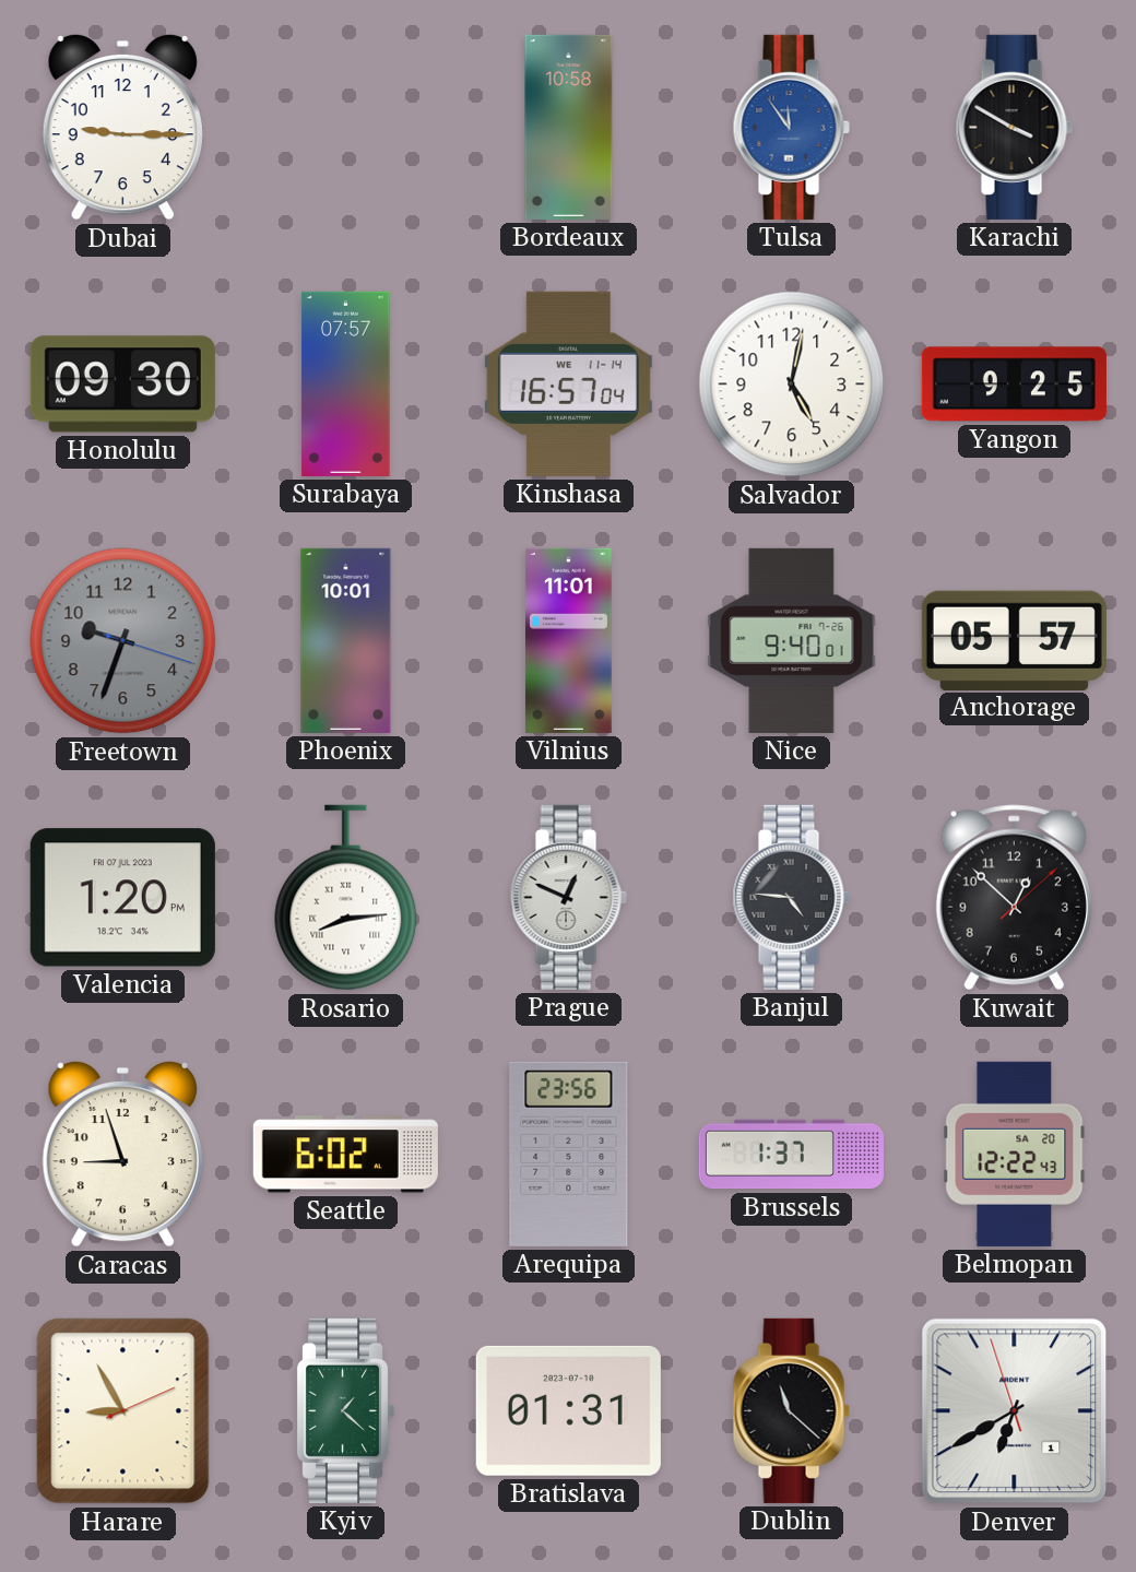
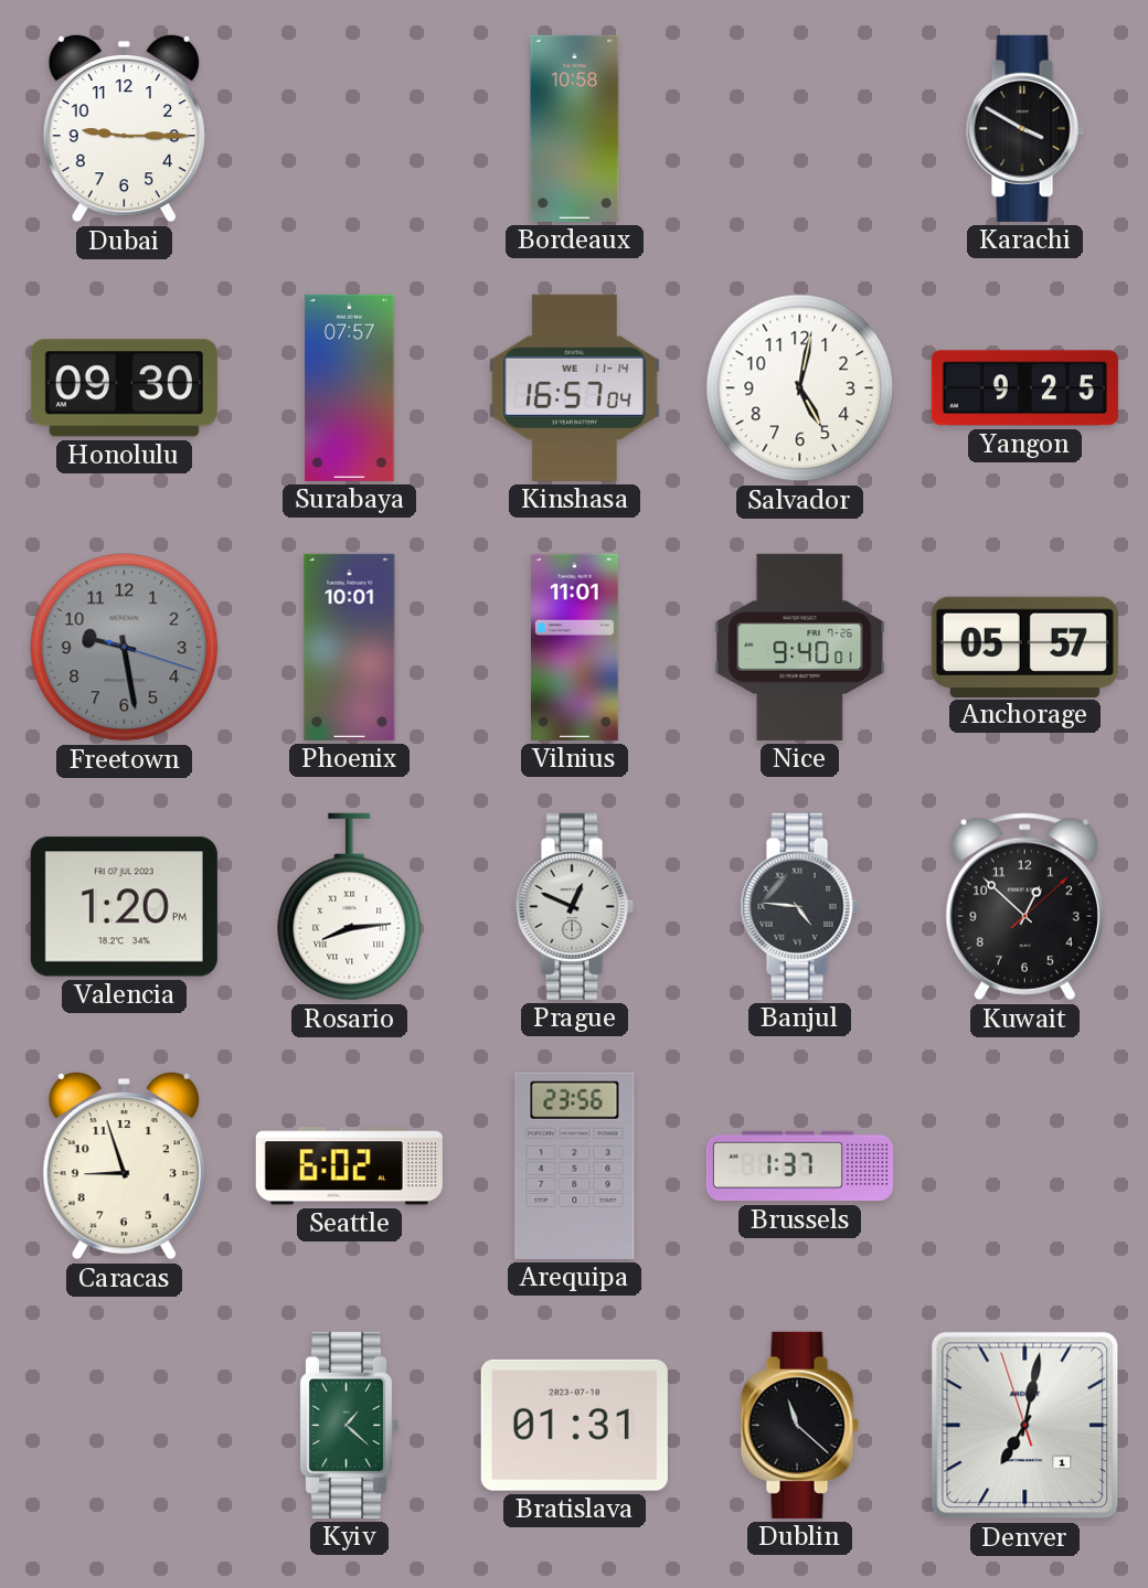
Tulsa: 11:54 -> none
Freetown: 9:33 -> 9:28
Belmopan: 12:22 -> none
Harare: 8:55 -> none
Denver: 6:39 -> 7:01
